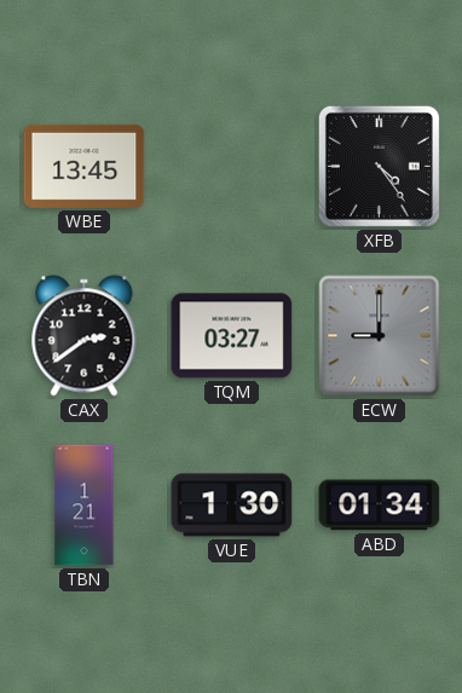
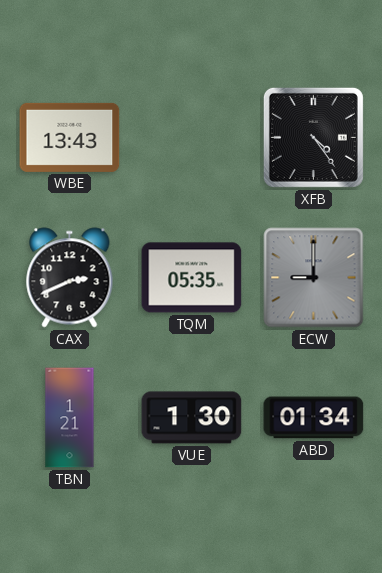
WBE: 13:45 -> 13:43
CAX: 2:39 -> 2:41
TQM: 03:27 -> 05:35
